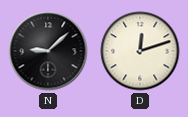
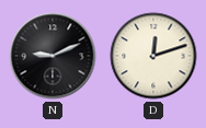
N: 9:08 -> 9:11
